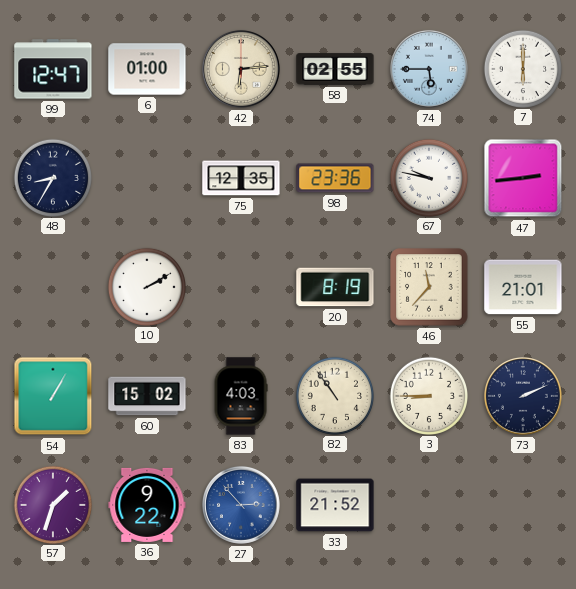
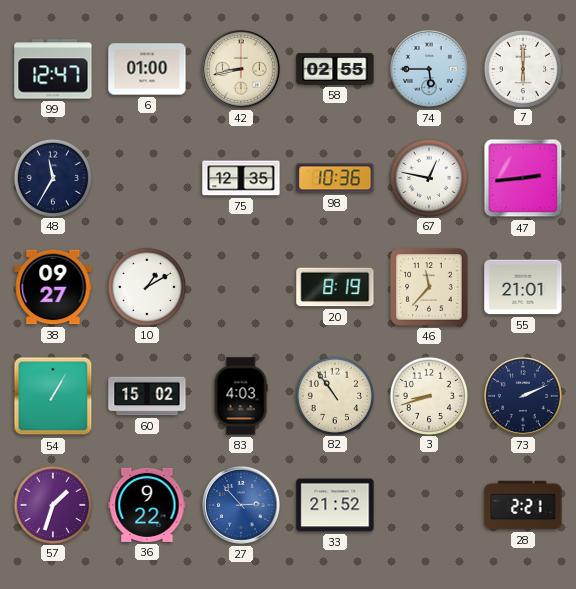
42: 6:14 -> 8:43
48: 8:35 -> 11:35
98: 23:36 -> 10:36
67: 9:47 -> 12:47
38: none -> 09:27
10: 2:10 -> 1:10
3: 8:45 -> 8:42
28: none -> 2:21
